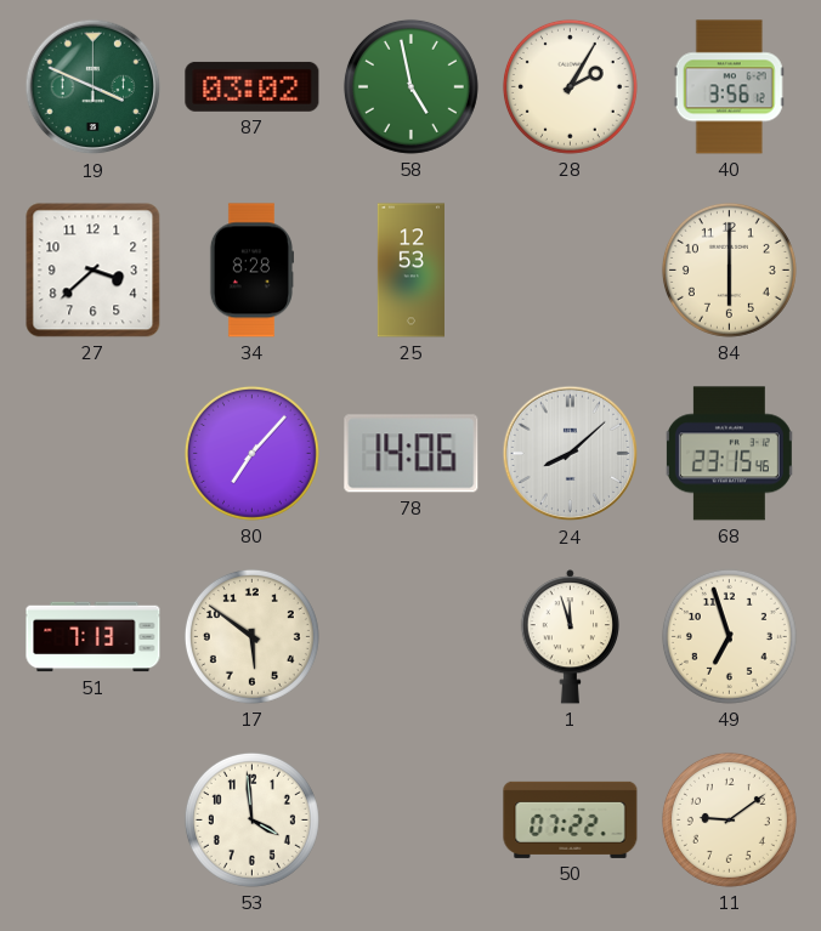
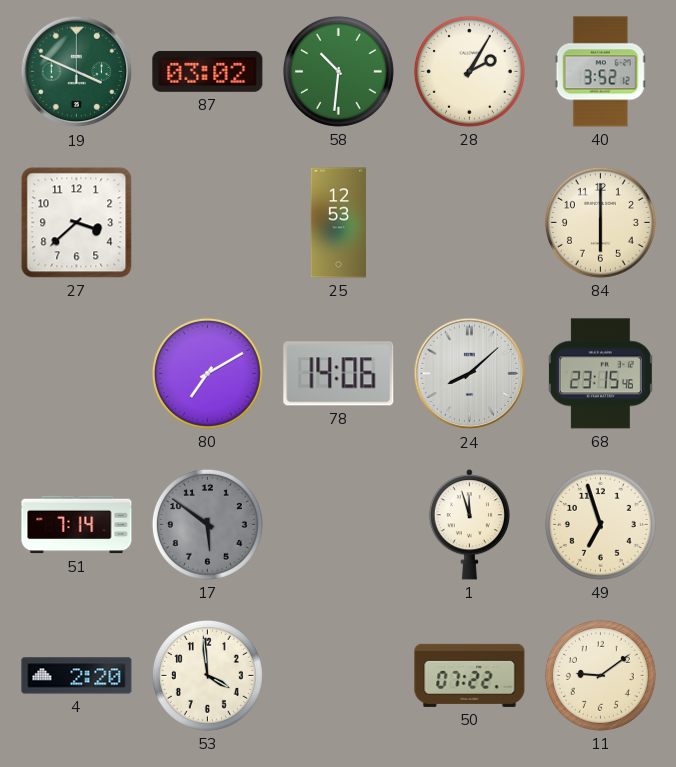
58: 4:58 -> 10:31
40: 3:56 -> 3:52
34: 8:28 -> none
80: 7:07 -> 7:10
51: 7:13 -> 7:14
17 dial: cream -> grey
4: none -> 2:20
